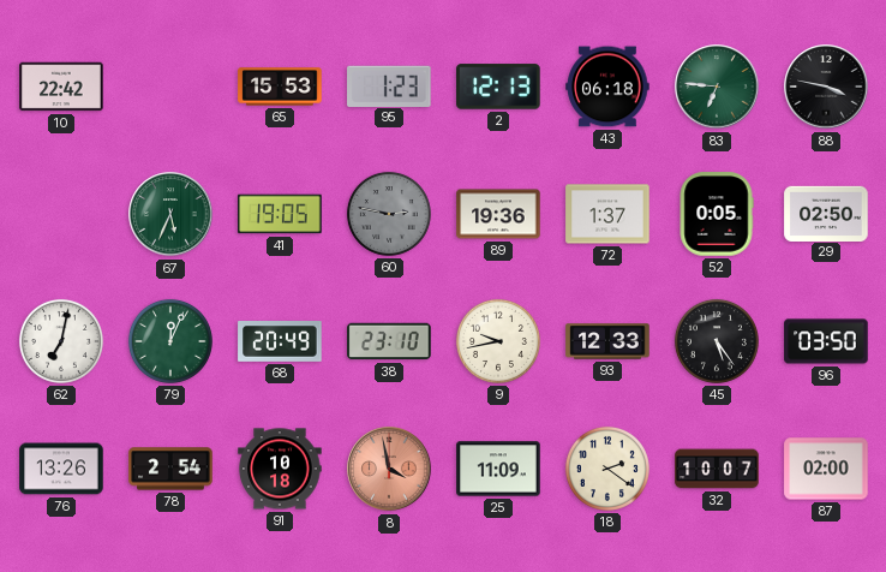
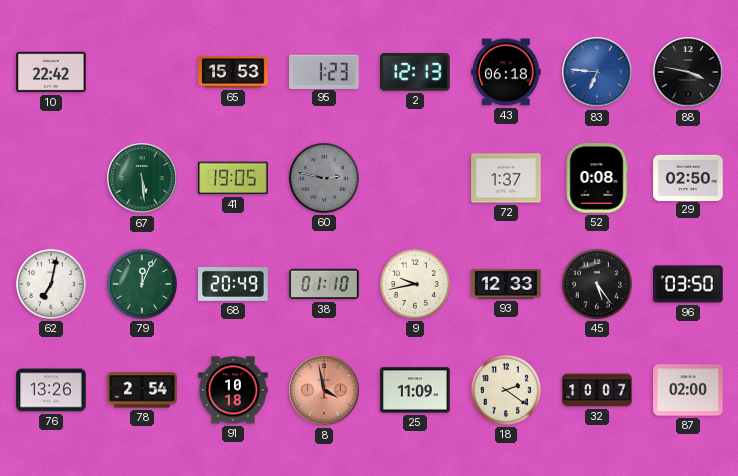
83 dial: green -> blue
67: 5:34 -> 5:29
89: 19:36 -> none
52: 0:05 -> 0:08
38: 23:10 -> 01:10
